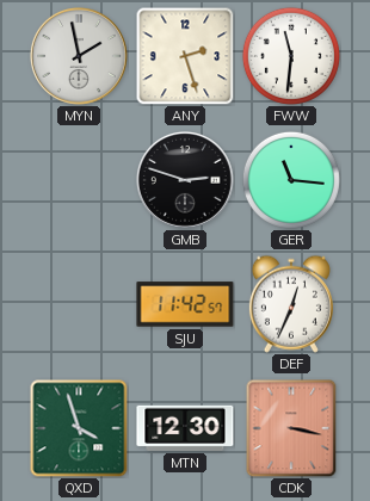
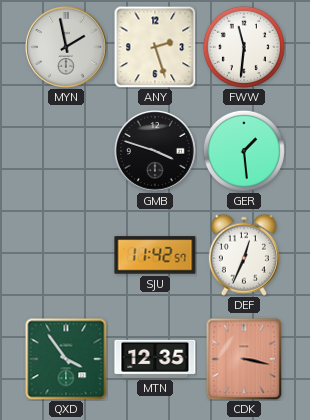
GMB: 2:48 -> 3:48
GER: 11:16 -> 1:29
QXD: 3:57 -> 3:54
MTN: 12:30 -> 12:35
